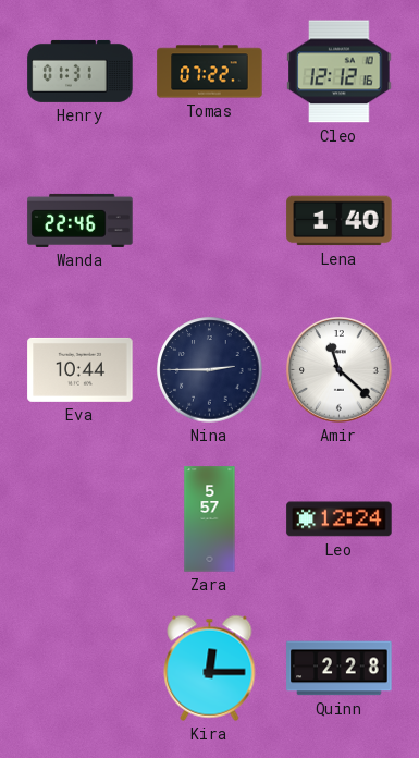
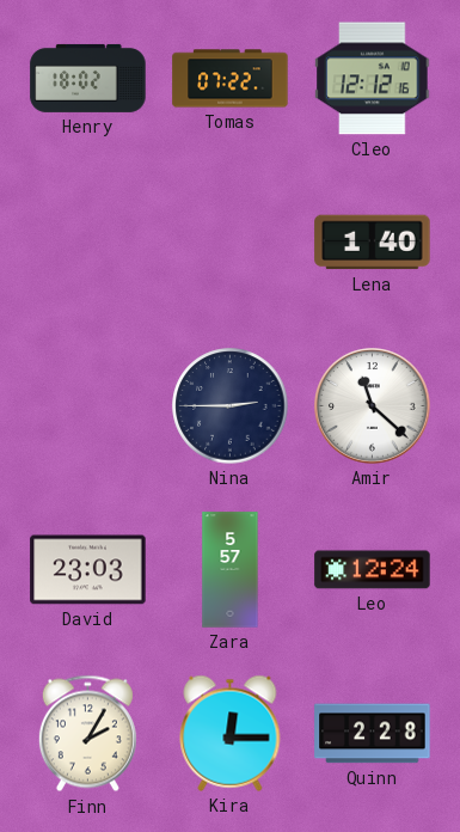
Henry: 01:31 -> 18:02
Wanda: 22:46 -> none
Eva: 10:44 -> none
David: none -> 23:03
Finn: none -> 2:05
